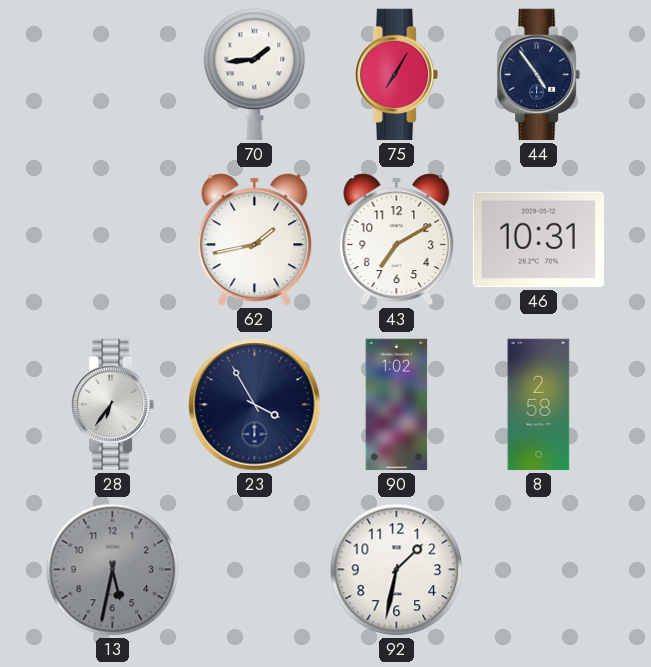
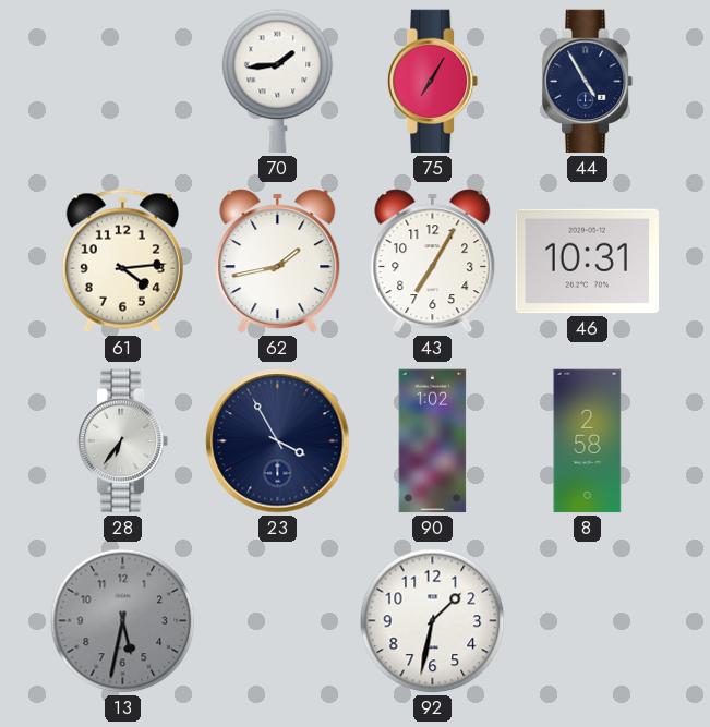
44: 4:54 -> 4:55
61: none -> 4:14
43: 7:10 -> 7:05
